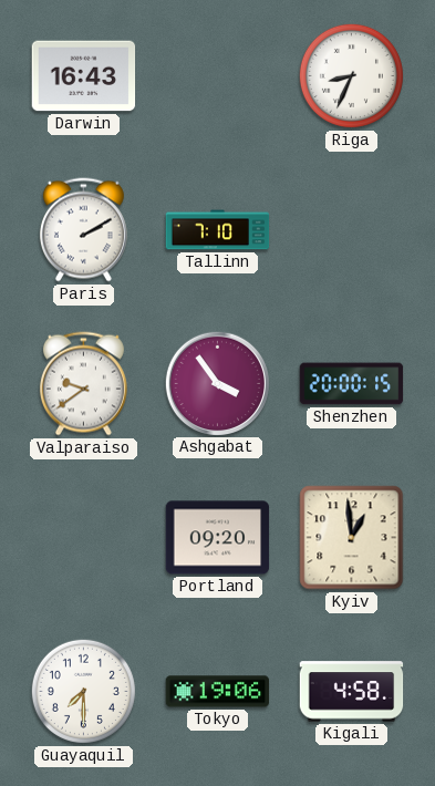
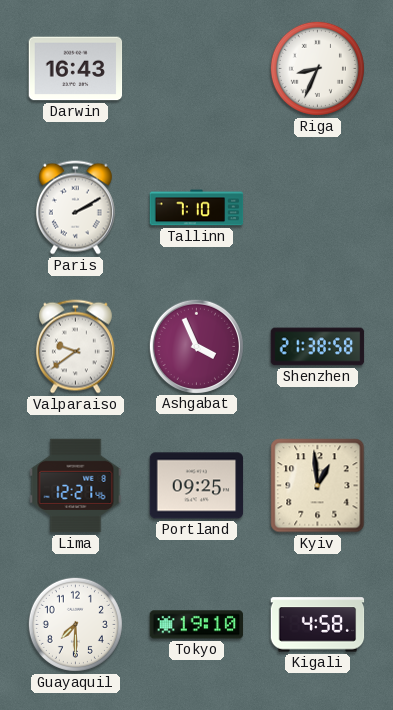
Ashgabat: 3:54 -> 3:56
Shenzhen: 20:00 -> 21:38
Lima: none -> 12:21
Portland: 09:20 -> 09:25
Tokyo: 19:06 -> 19:10
